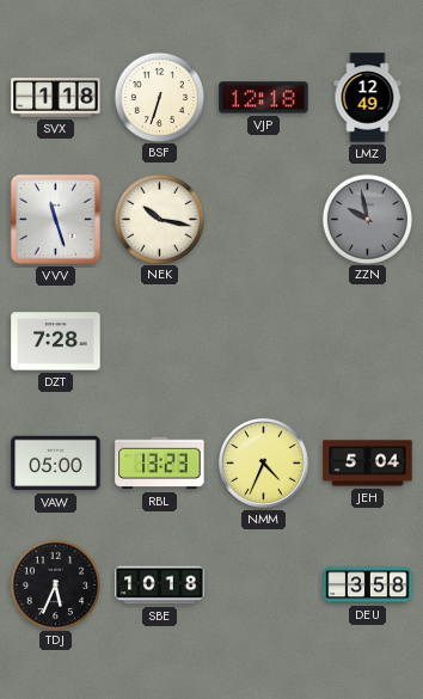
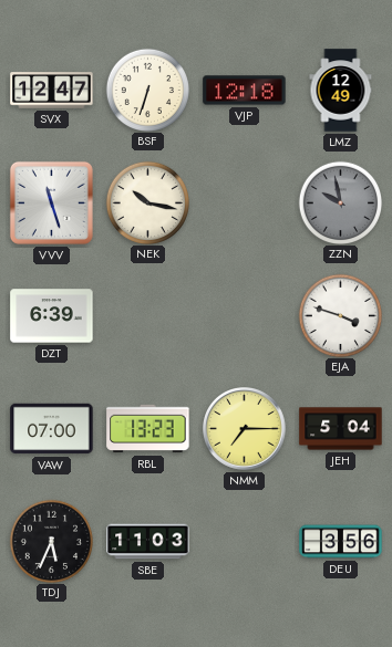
SVX: 1:18 -> 12:47
DZT: 7:28 -> 6:39
EJA: none -> 3:48
VAW: 05:00 -> 07:00
NMM: 4:34 -> 7:15
SBE: 10:18 -> 11:03
DEU: 3:58 -> 3:56
